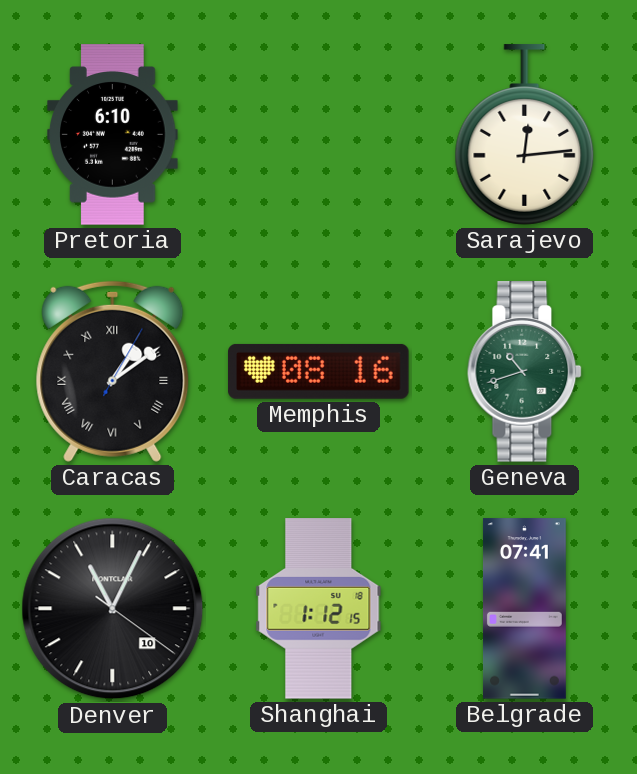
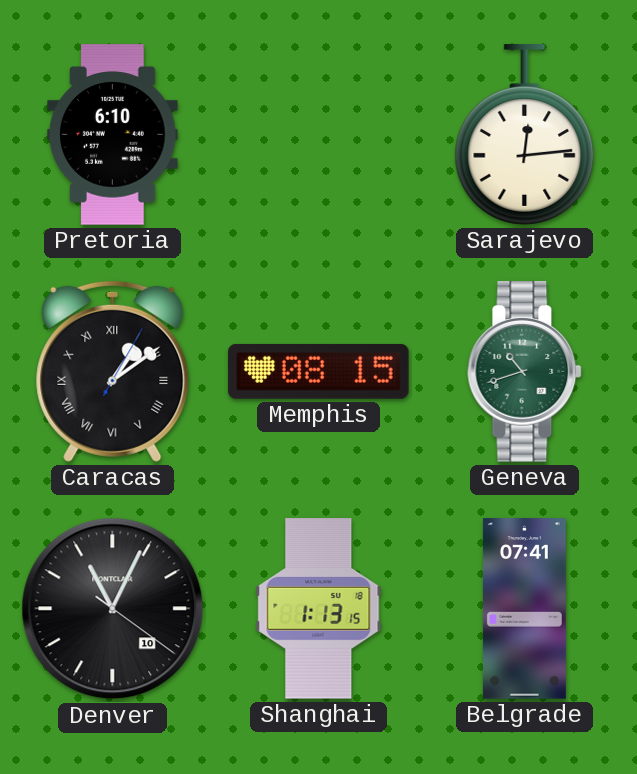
Memphis: 08:16 -> 08:15
Shanghai: 1:12 -> 1:13
